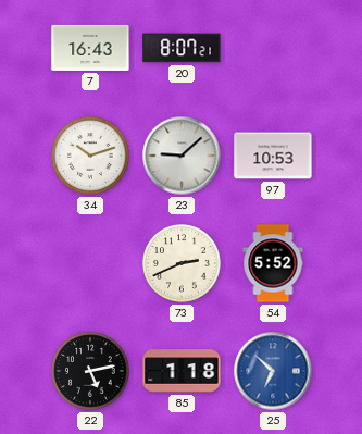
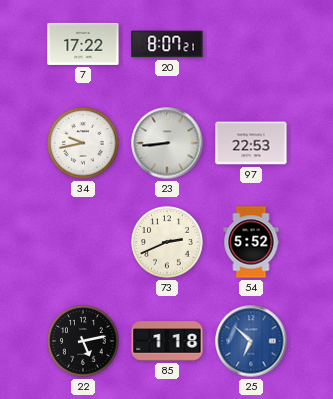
7: 16:43 -> 17:22
34: 10:12 -> 9:43
23: 9:08 -> 8:44
97: 10:53 -> 22:53
